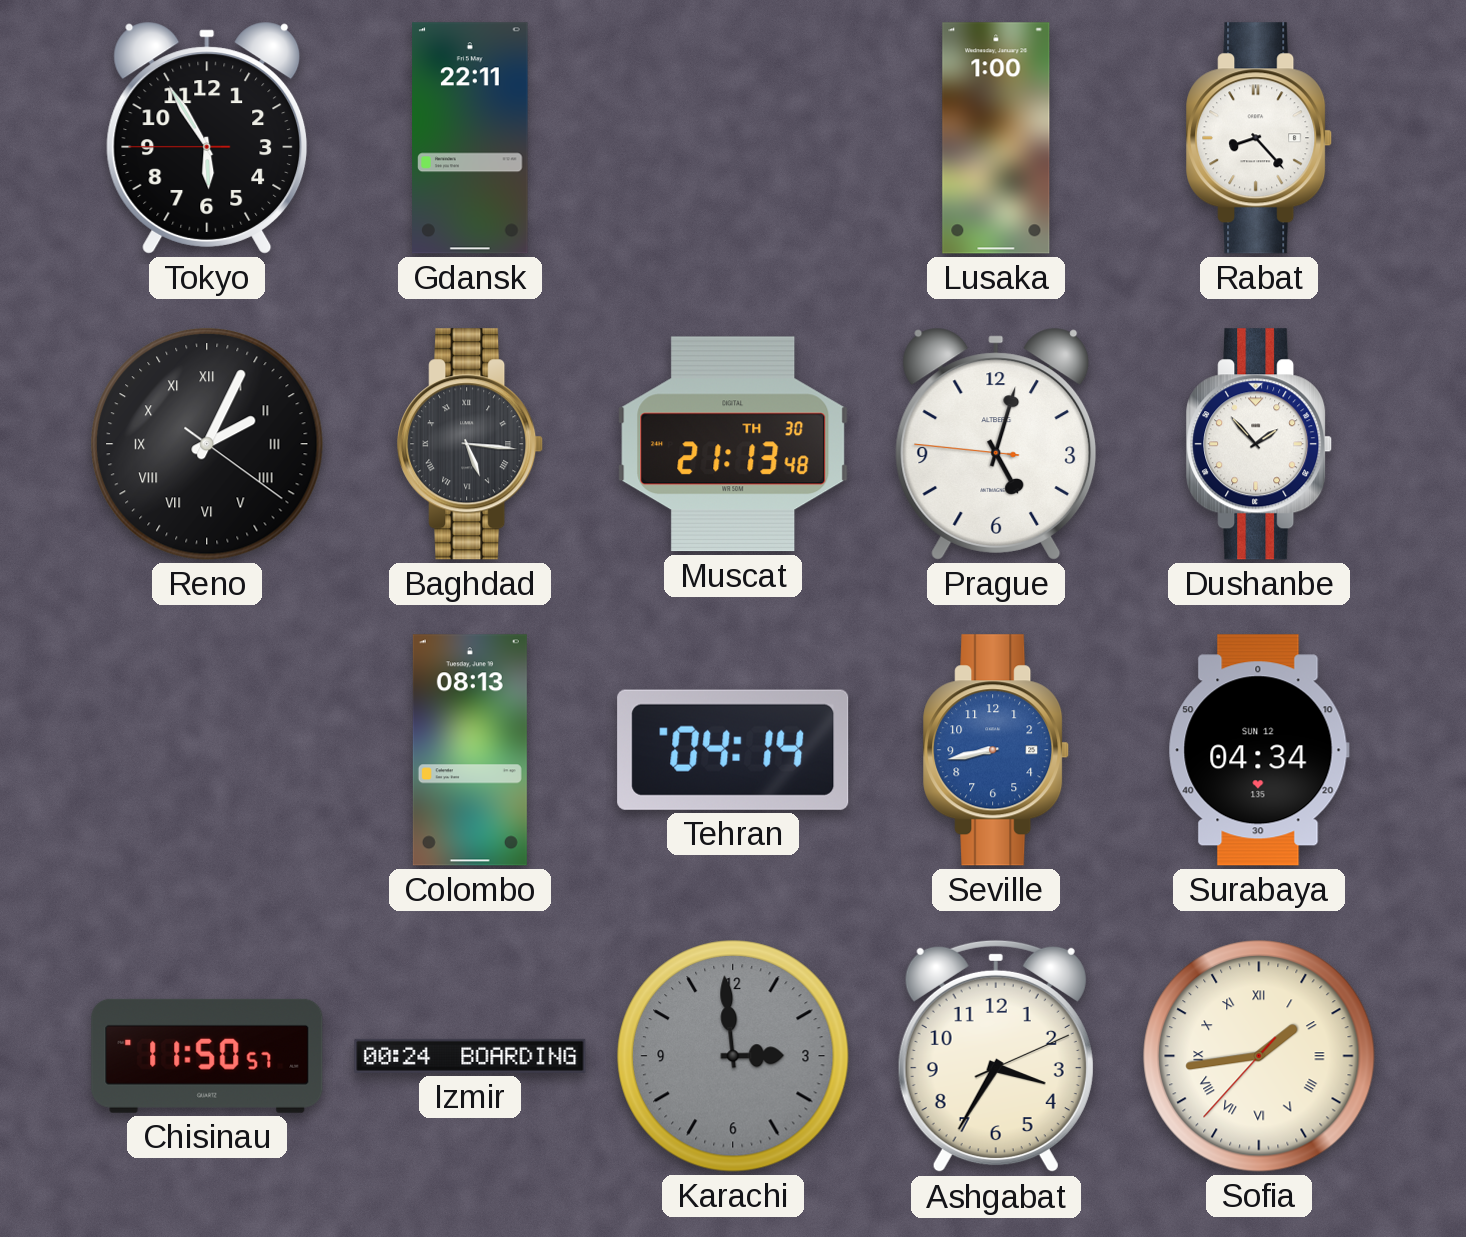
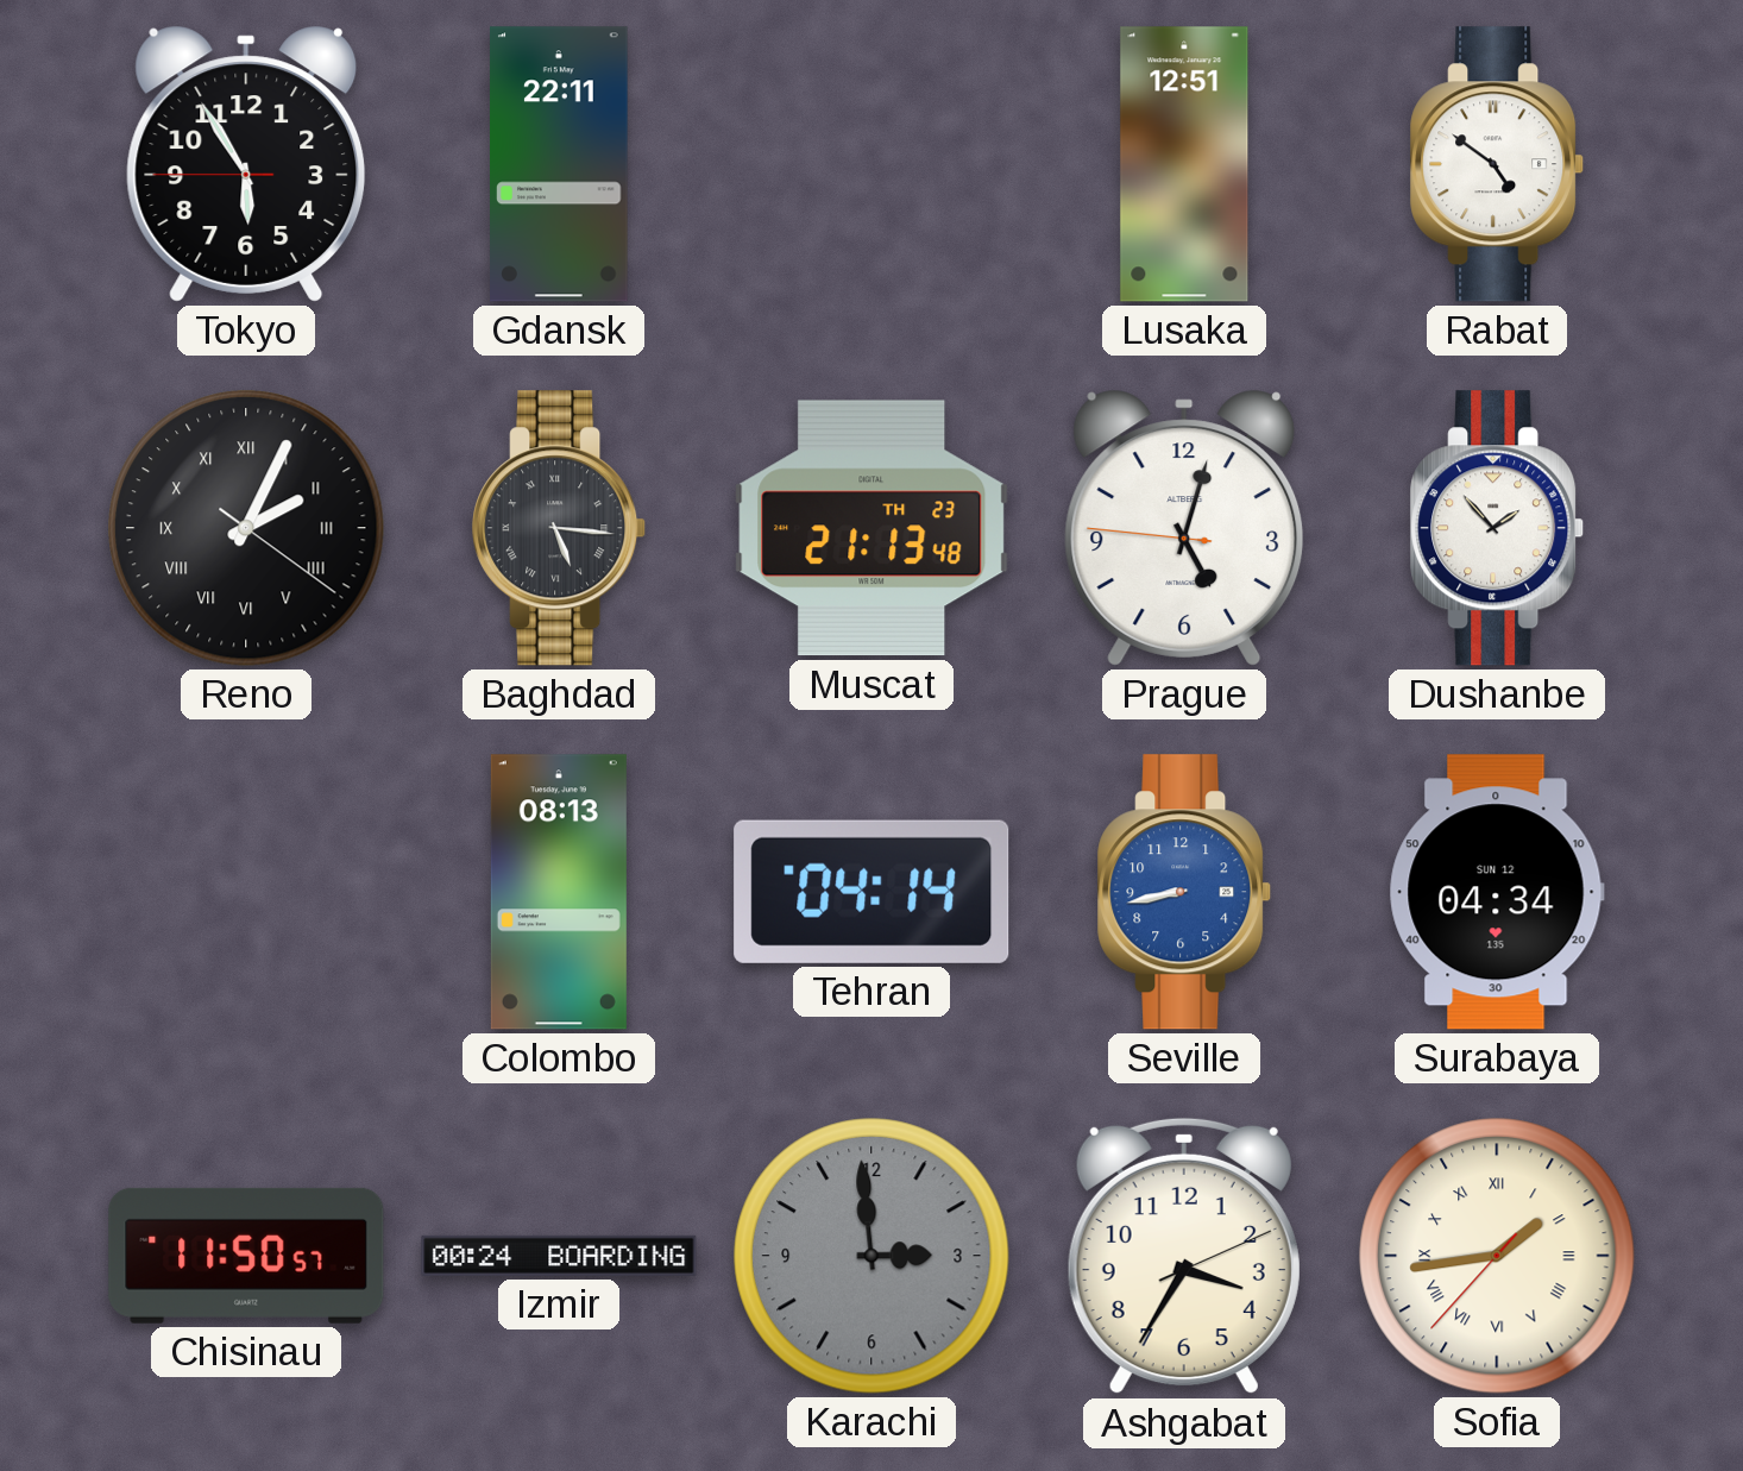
Lusaka: 1:00 -> 12:51
Rabat: 8:23 -> 4:51
Muscat date: TH 30 -> TH 23
